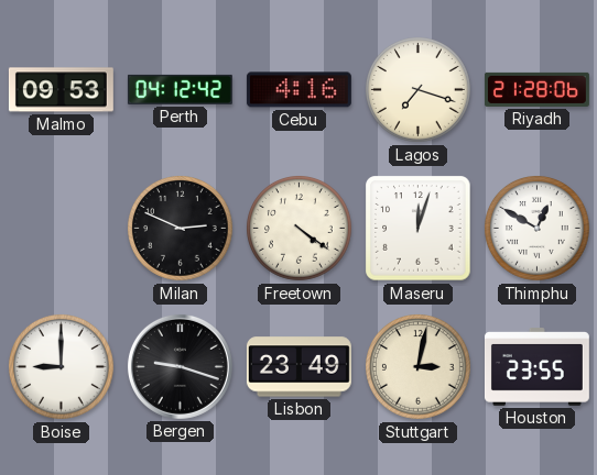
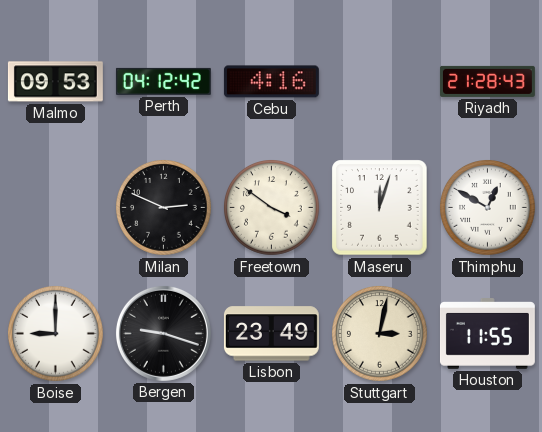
Lagos: 7:18 -> none
Riyadh: 21:28:06 -> 21:28:43
Freetown: 4:21 -> 3:51
Houston: 23:55 -> 11:55
